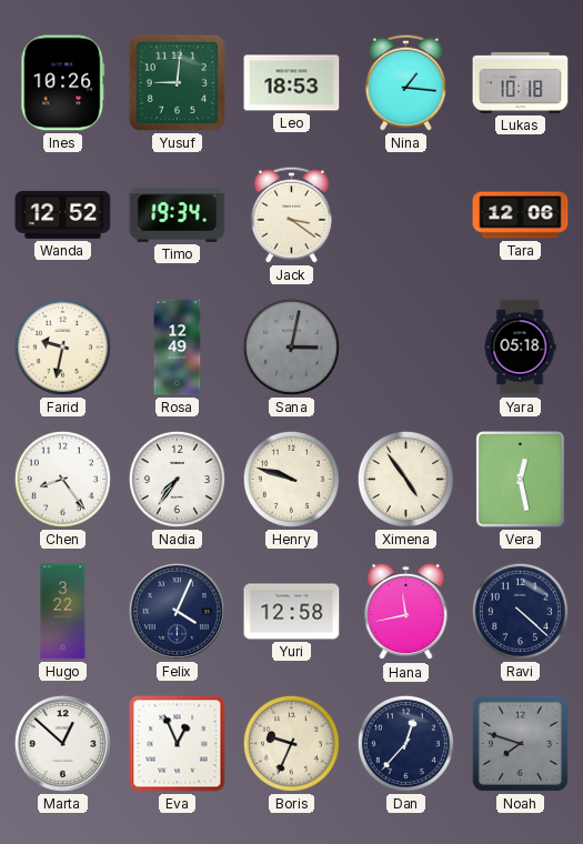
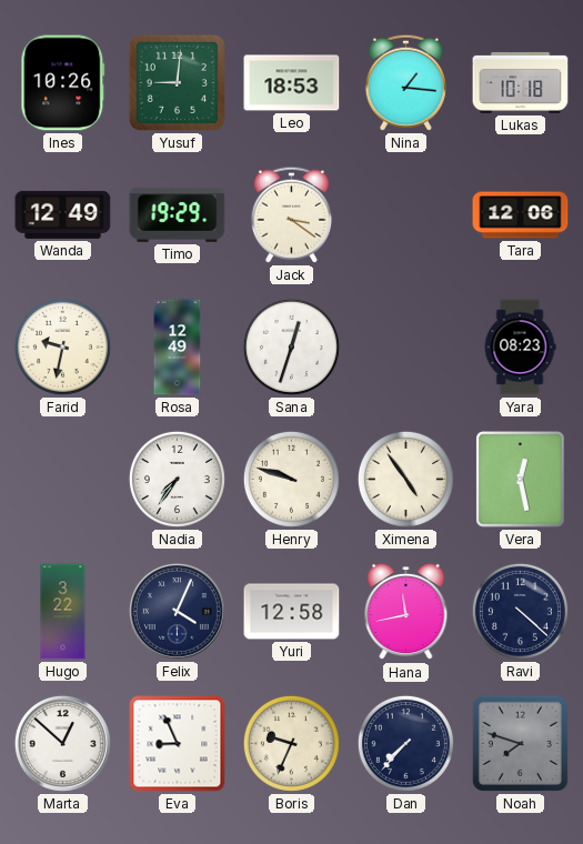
Wanda: 12:52 -> 12:49
Timo: 19:34 -> 19:29
Sana: 3:02 -> 12:33
Sana dial: grey -> white
Yara: 05:18 -> 08:23
Chen: 8:24 -> none
Eva: 12:56 -> 8:56
Dan: 12:37 -> 7:37
